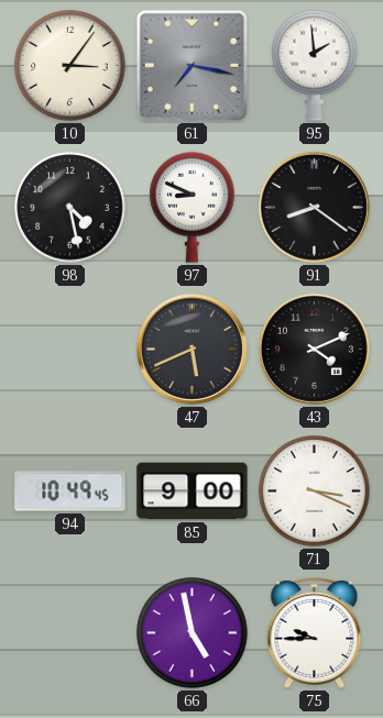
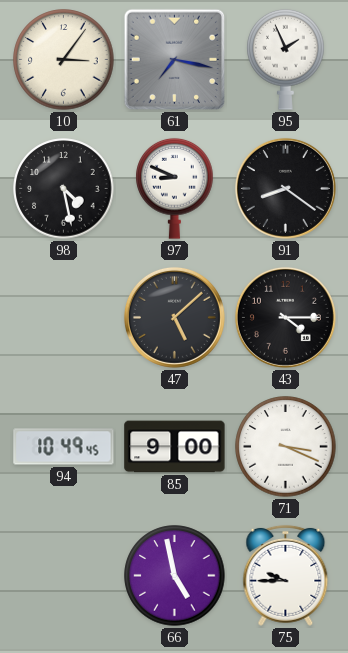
95: 1:59 -> 1:56
47: 5:41 -> 5:08
43: 4:11 -> 4:15
